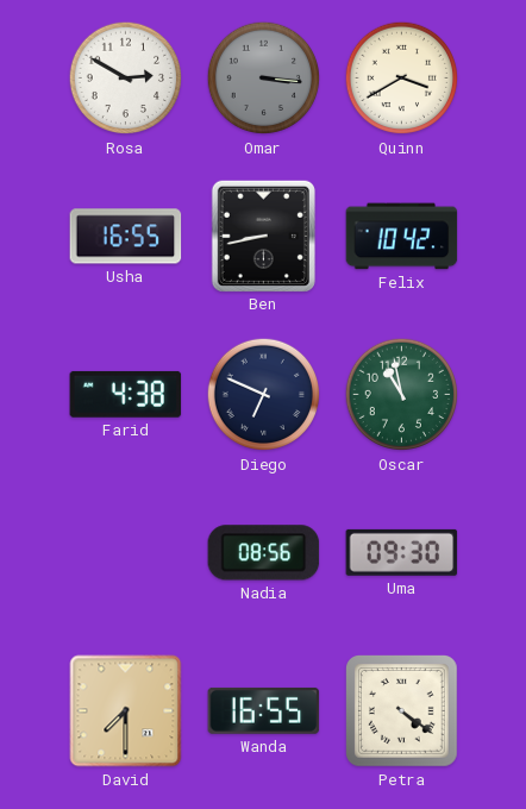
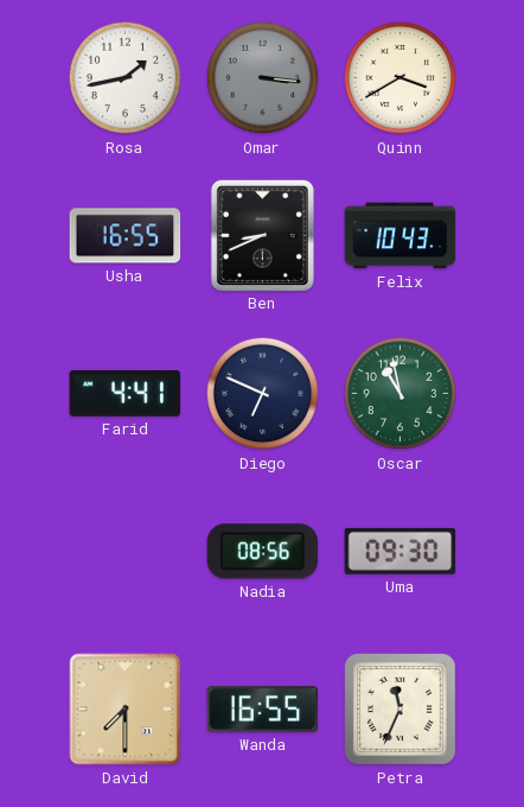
Rosa: 2:50 -> 1:43
Ben: 8:43 -> 8:41
Felix: 10:42 -> 10:43
Farid: 4:38 -> 4:41
Petra: 4:21 -> 11:34
